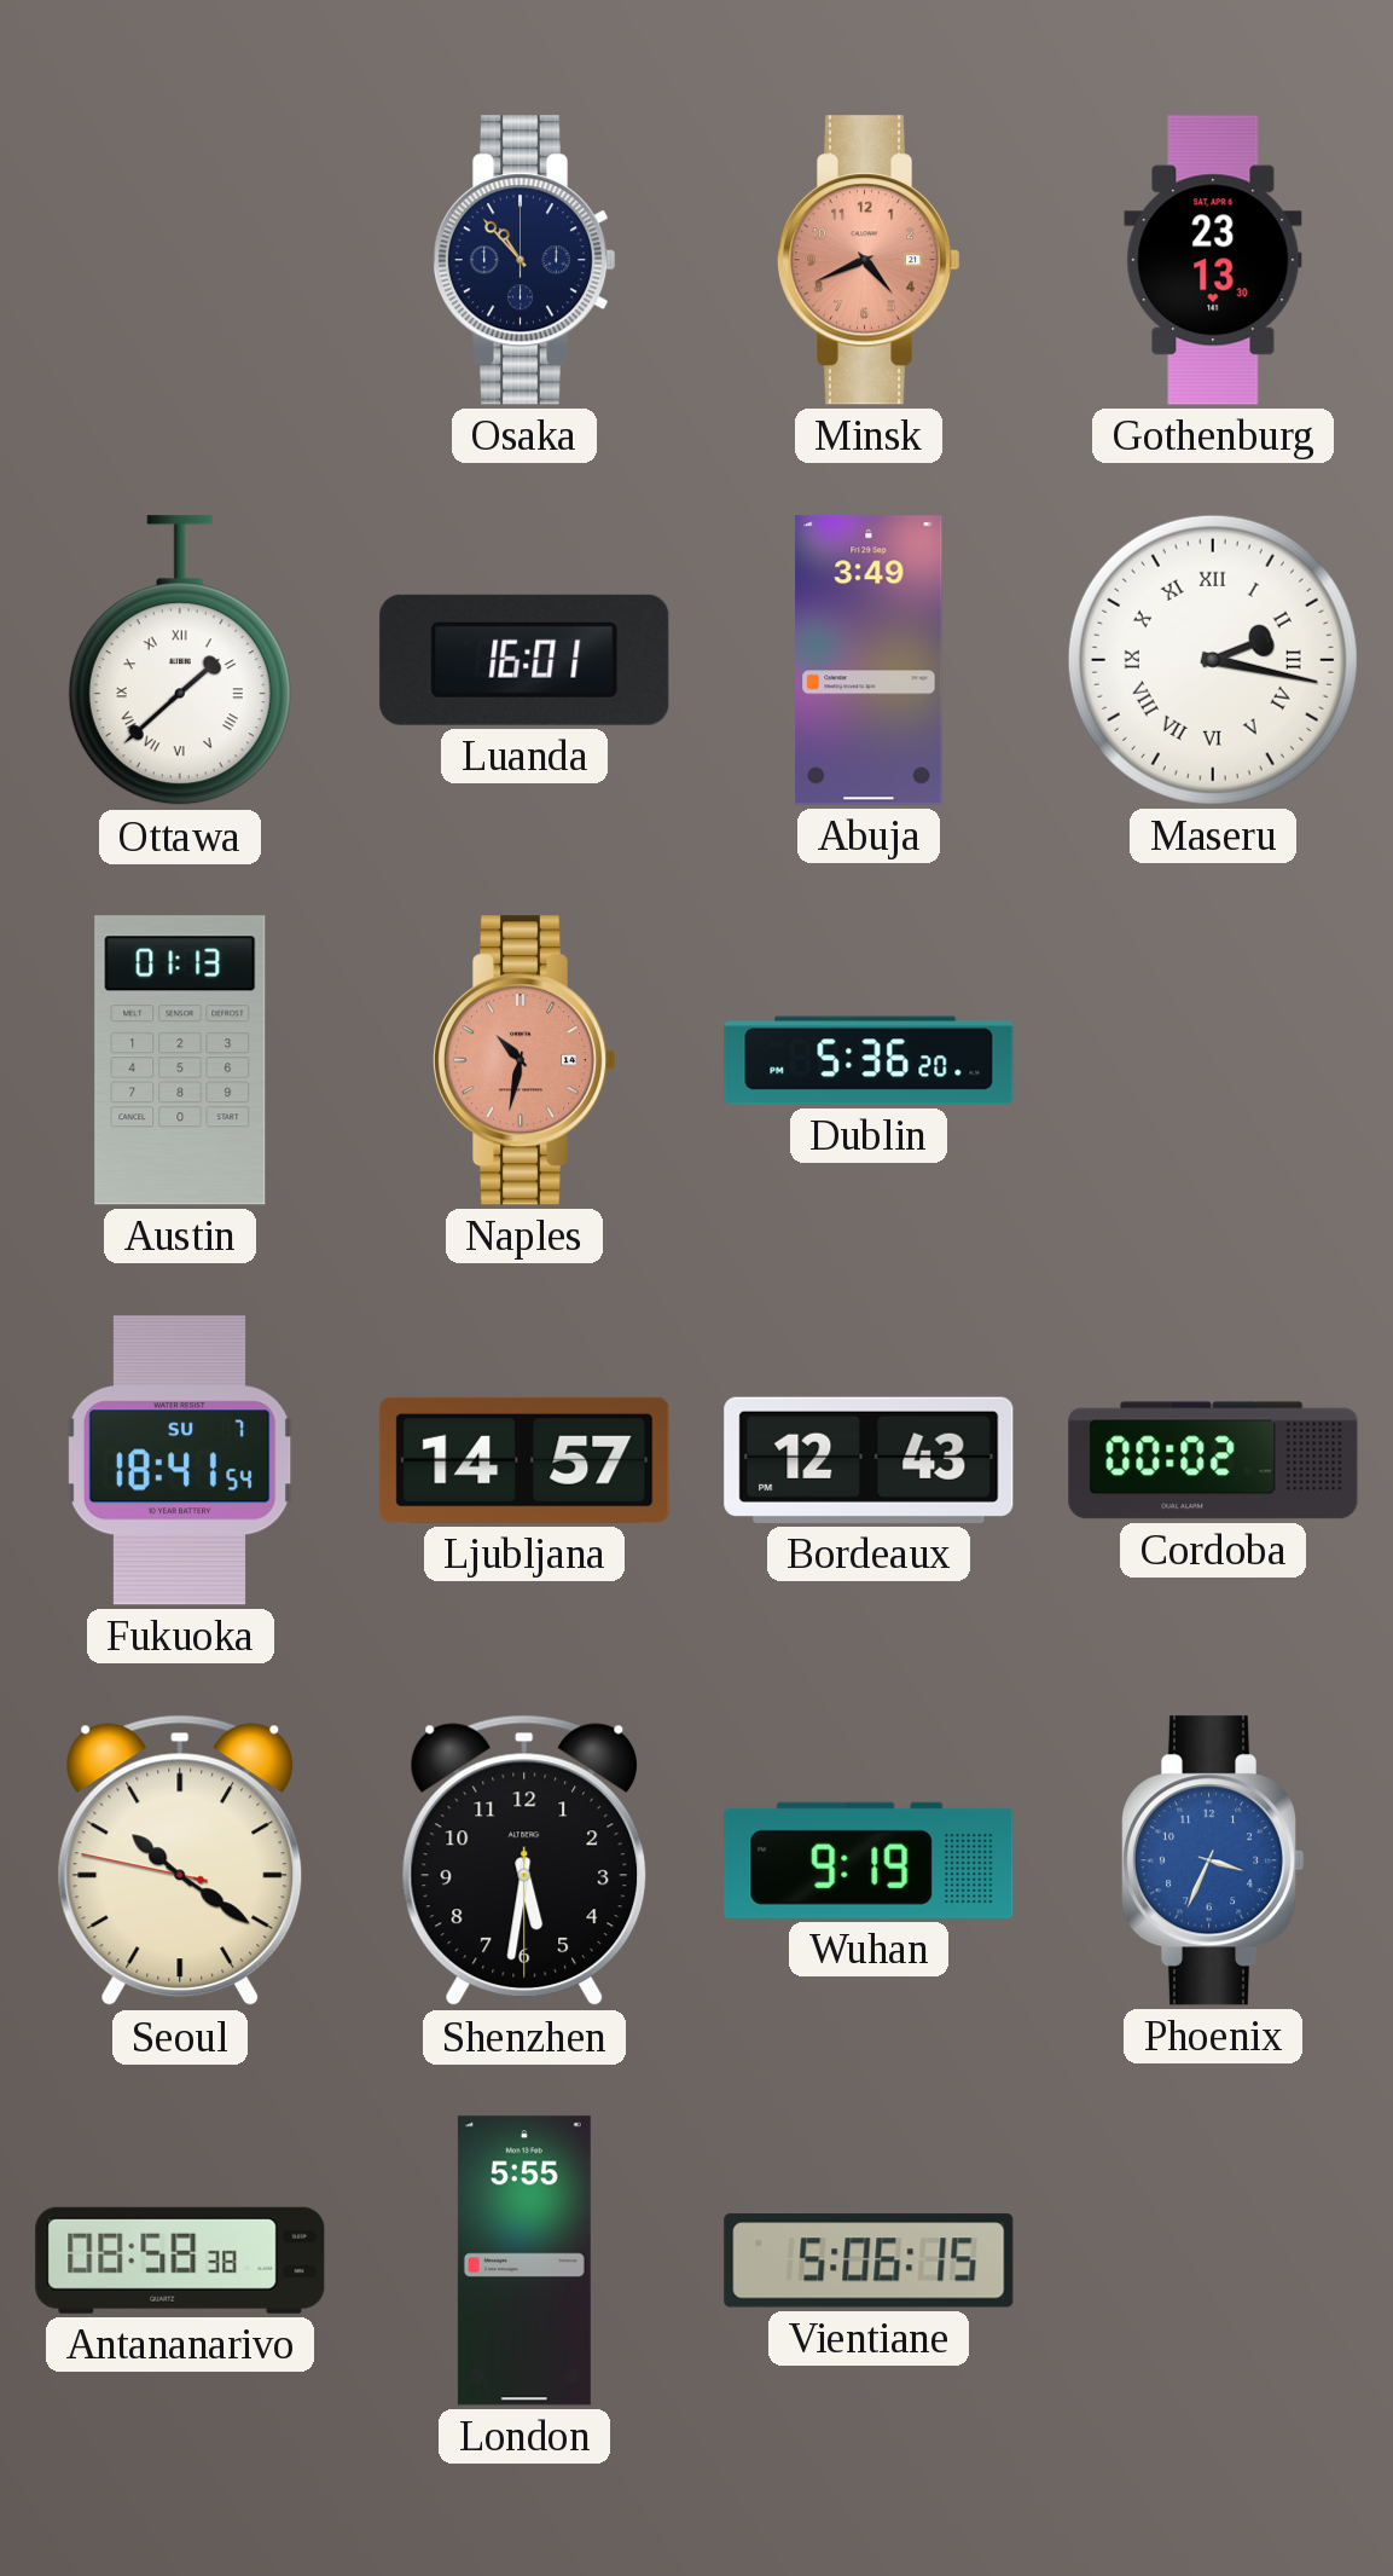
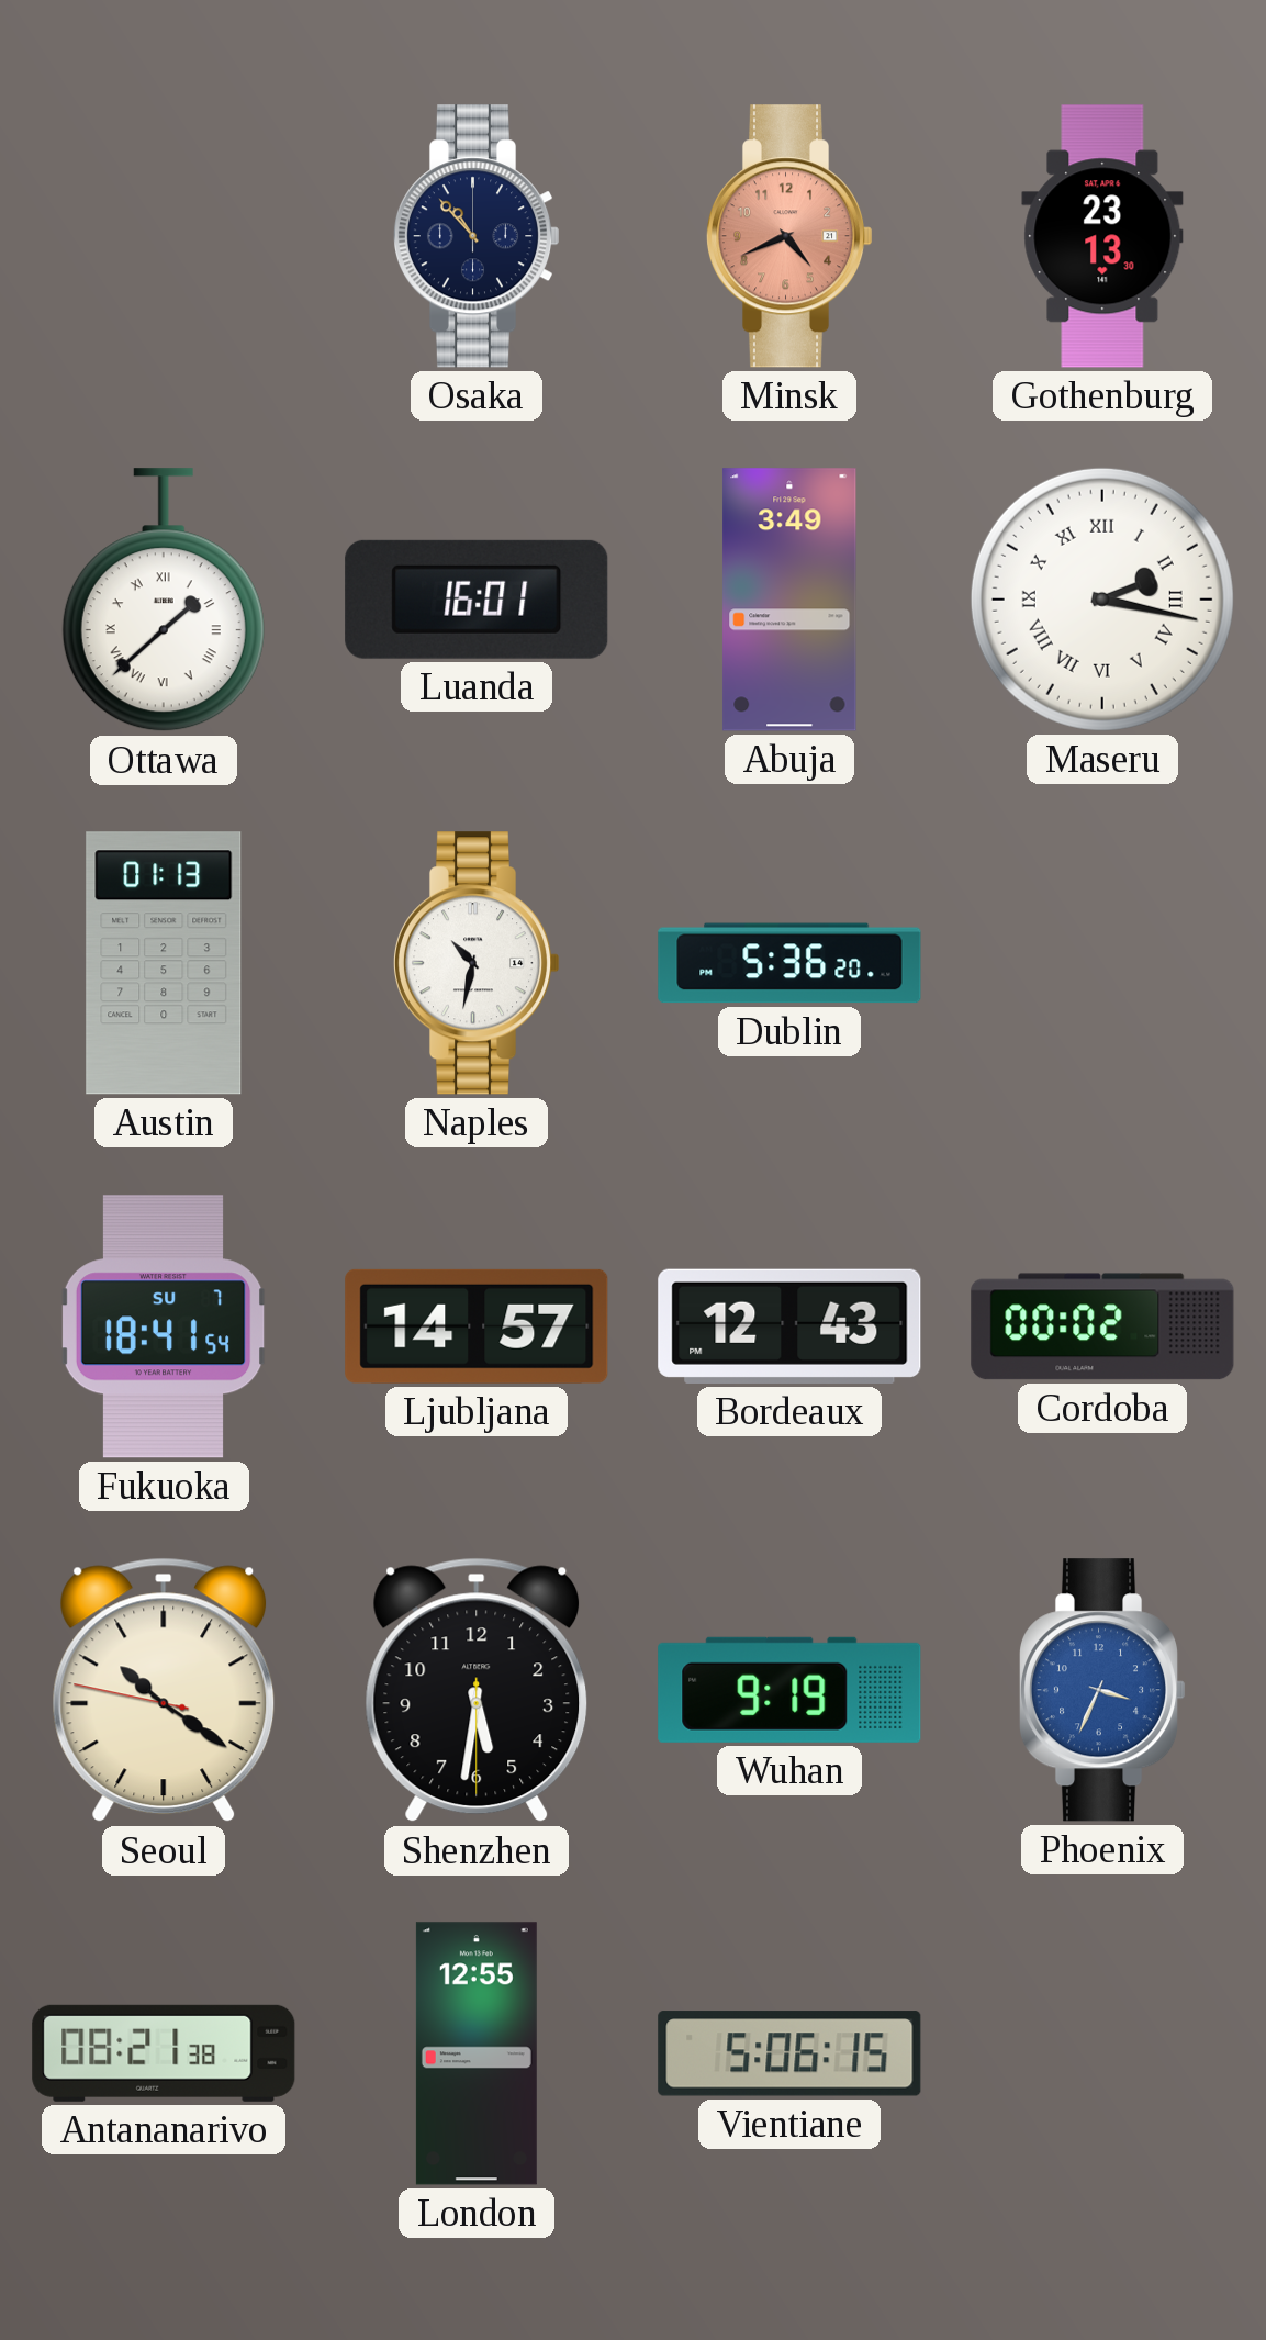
Naples dial: salmon -> white
Antananarivo: 08:58 -> 08:21
London: 5:55 -> 12:55
